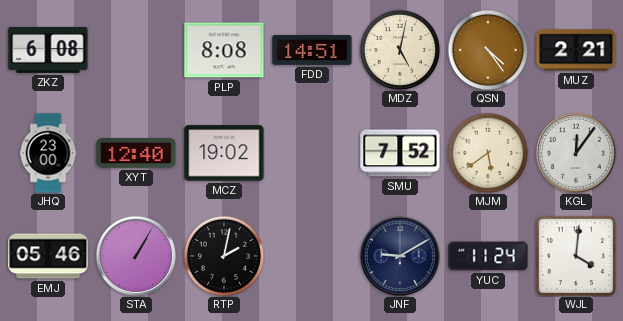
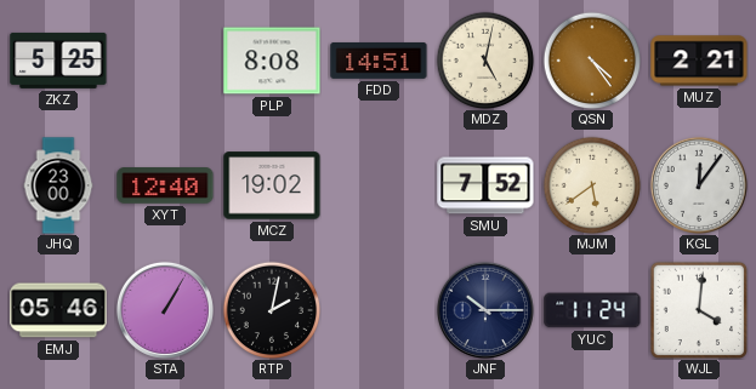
ZKZ: 6:08 -> 5:25
JNF: 9:10 -> 10:15
